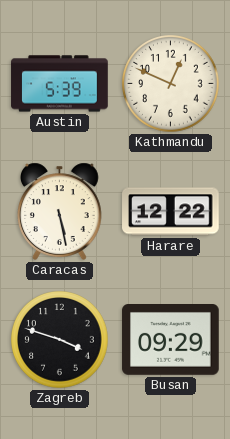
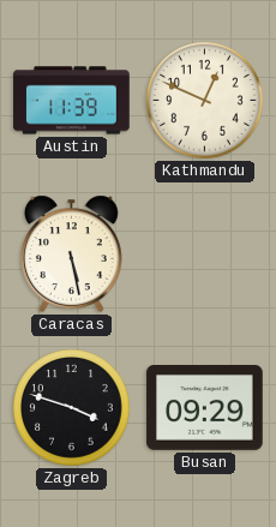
Austin: 5:39 -> 11:39
Harare: 12:22 -> none
